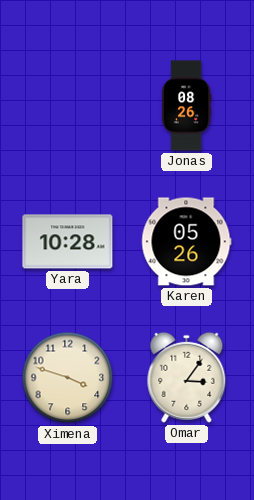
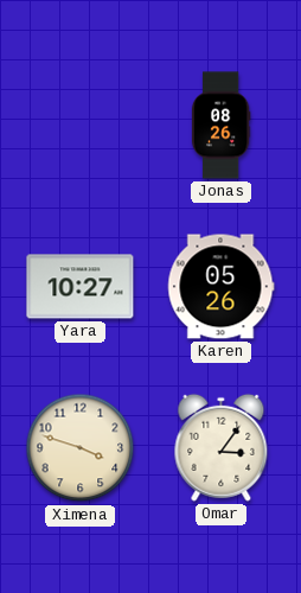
Yara: 10:28 -> 10:27
